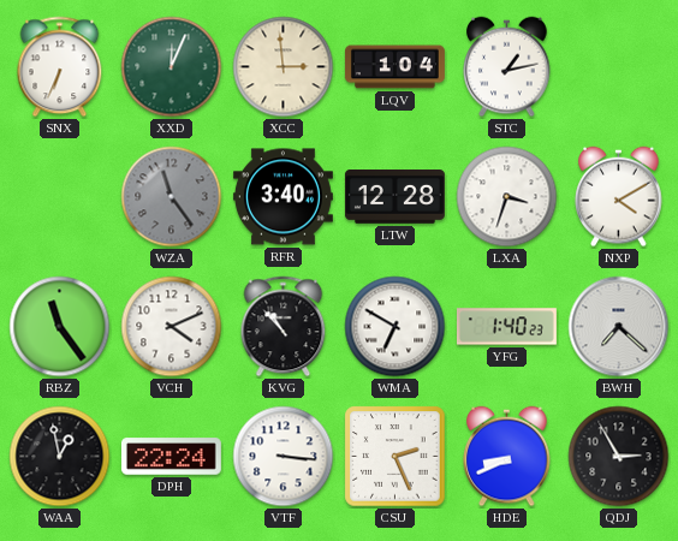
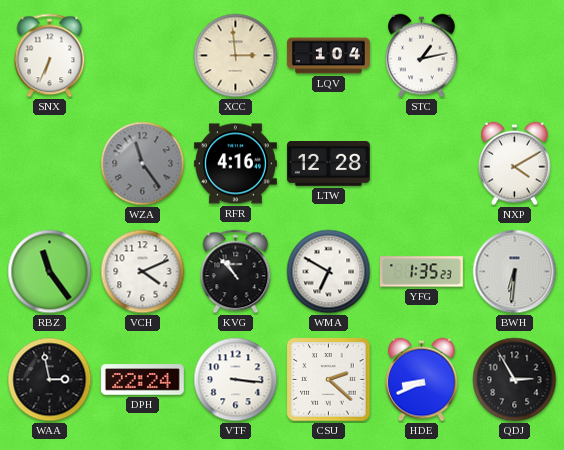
XXD: 12:04 -> none
RFR: 3:40 -> 4:16
LXA: 3:33 -> none
YFG: 1:40 -> 1:35
BWH: 7:22 -> 6:31
WAA: 12:58 -> 2:58
CSU: 2:26 -> 2:22
